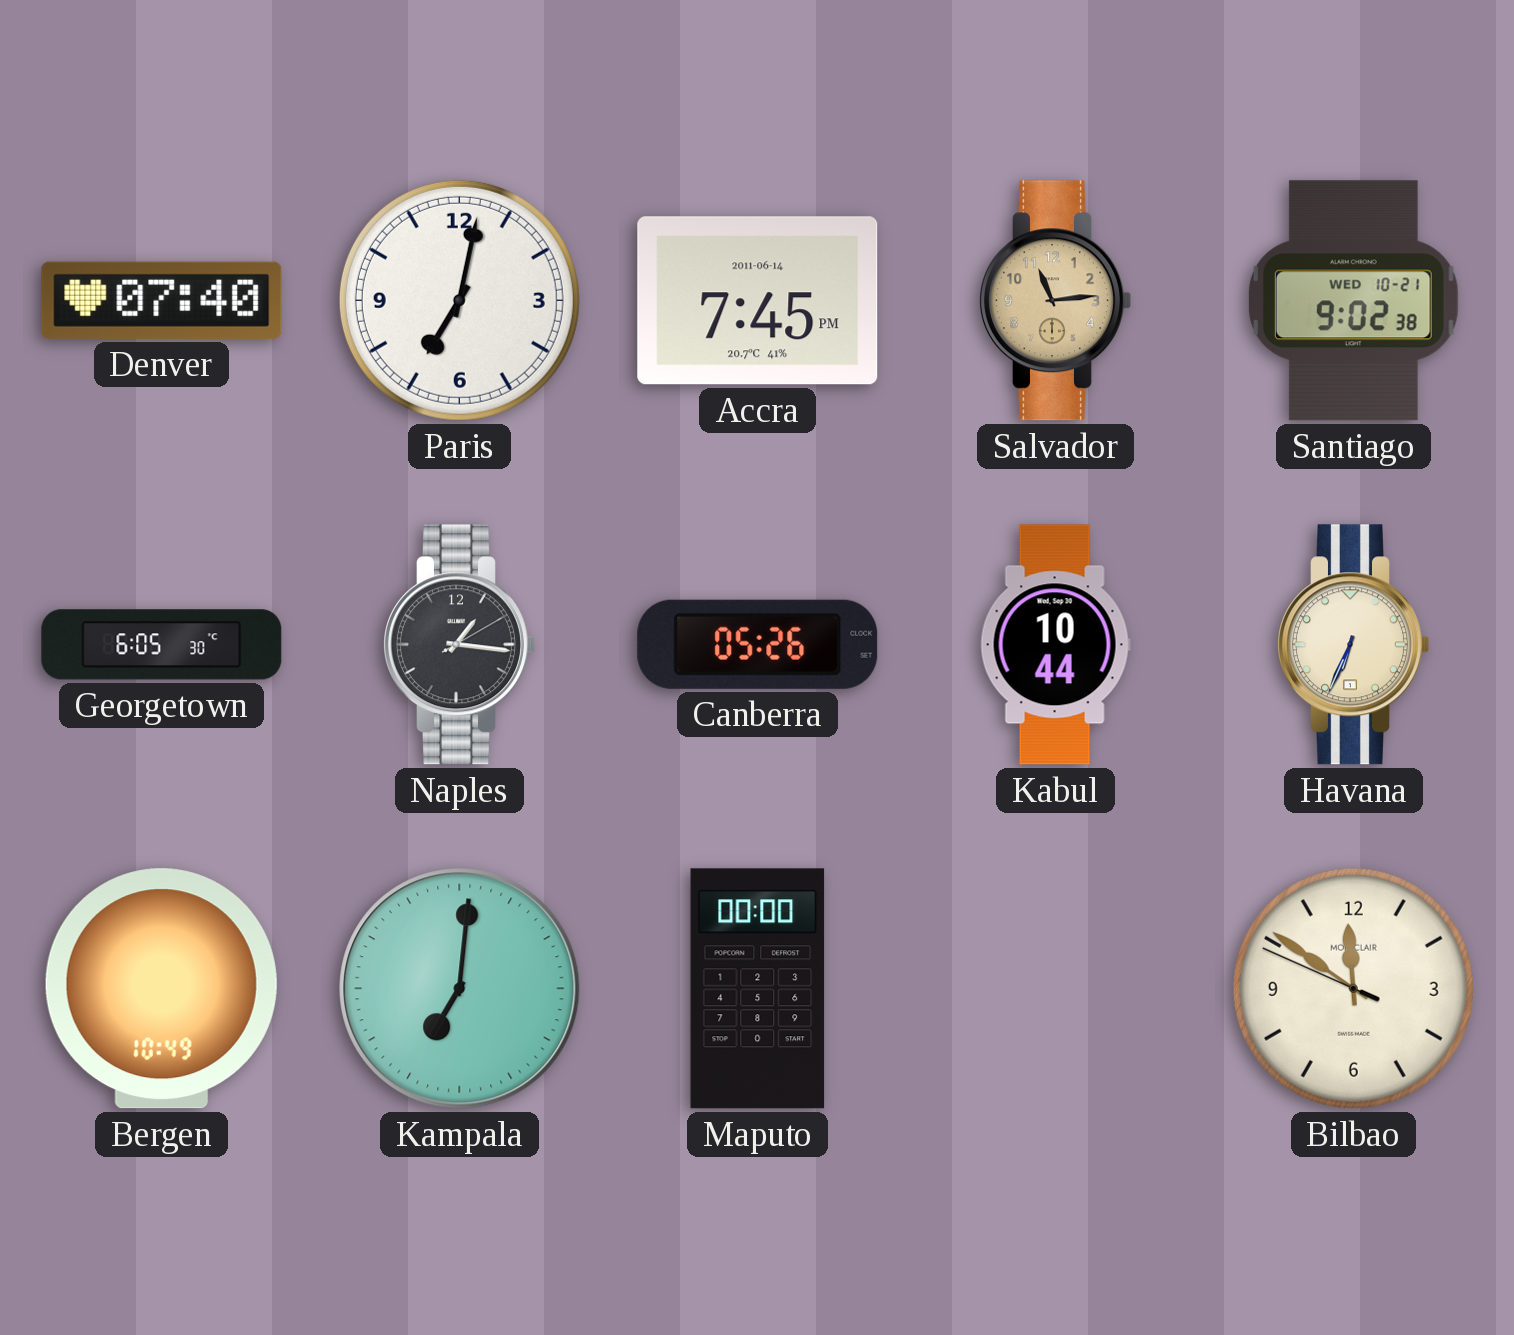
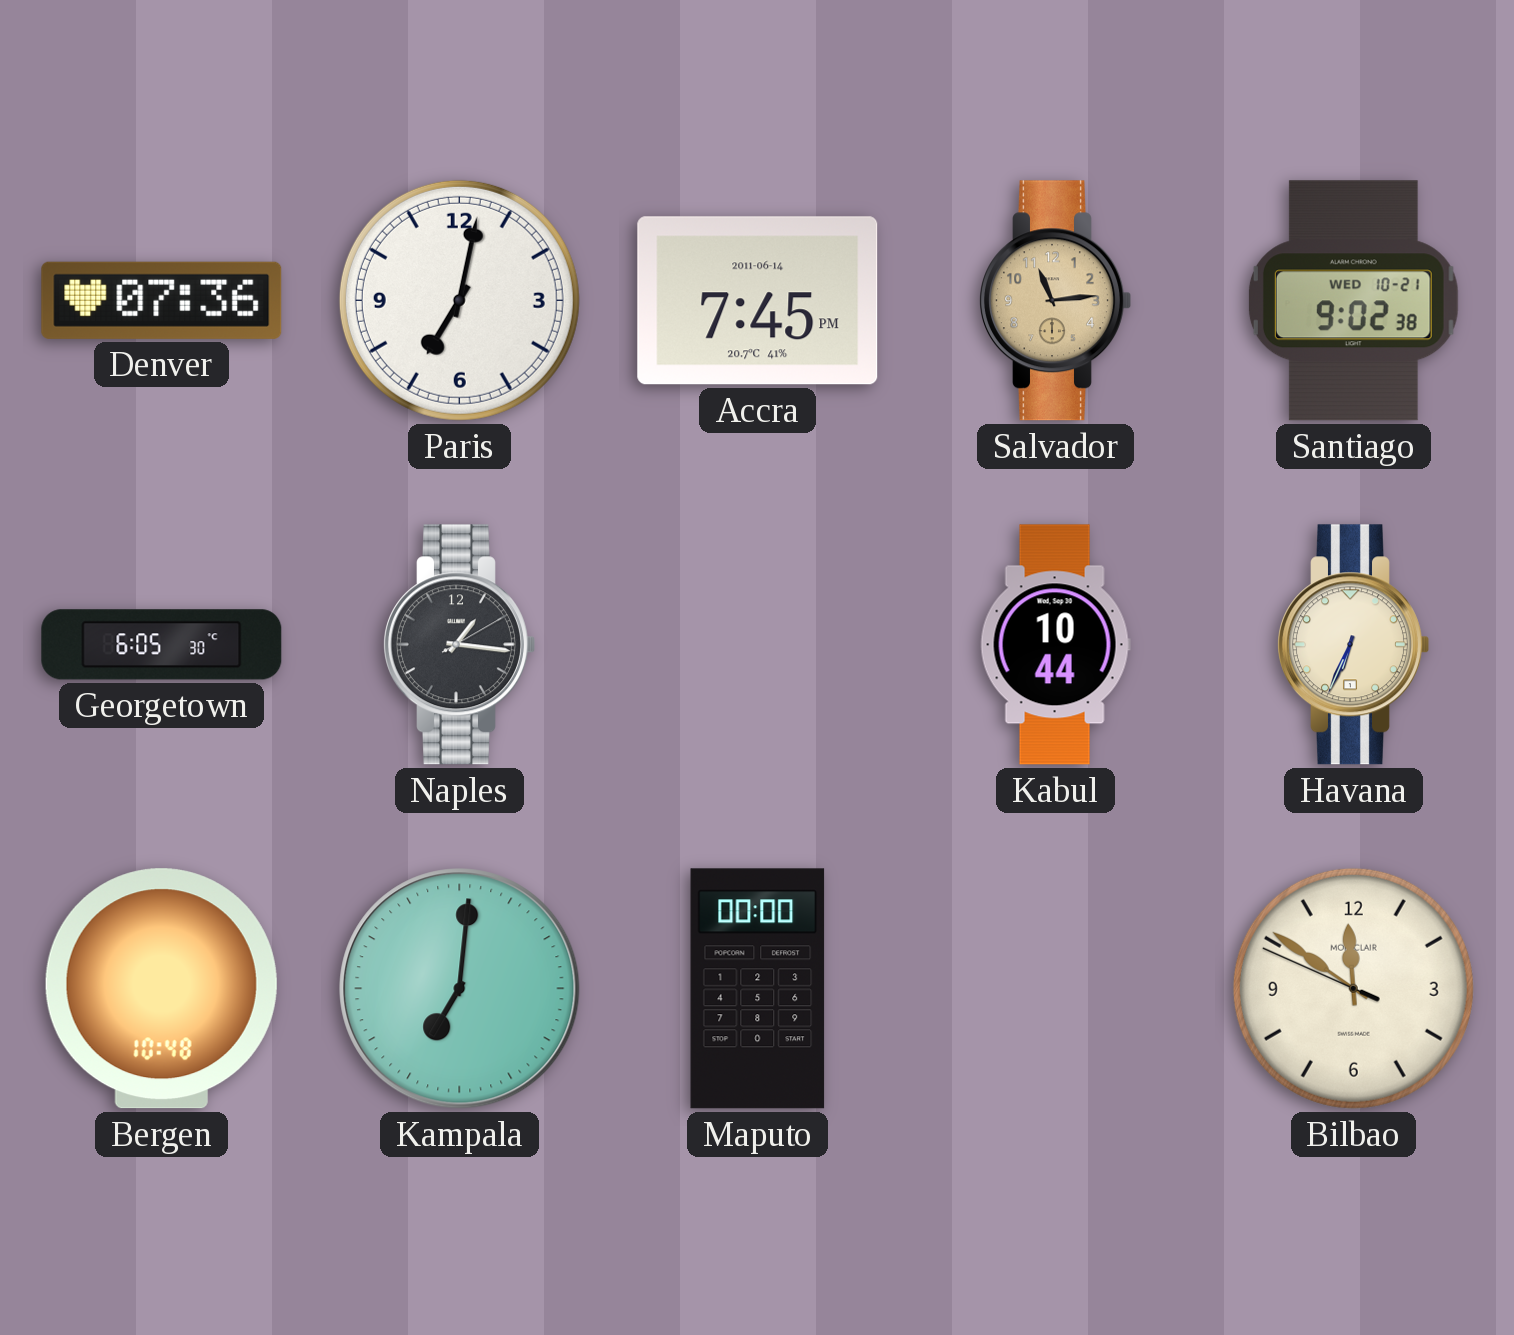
Denver: 07:40 -> 07:36
Canberra: 05:26 -> none
Bergen: 10:49 -> 10:48
